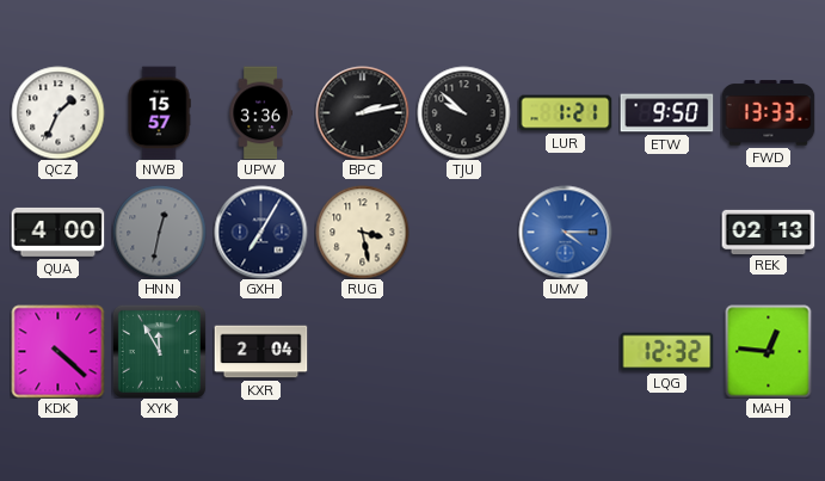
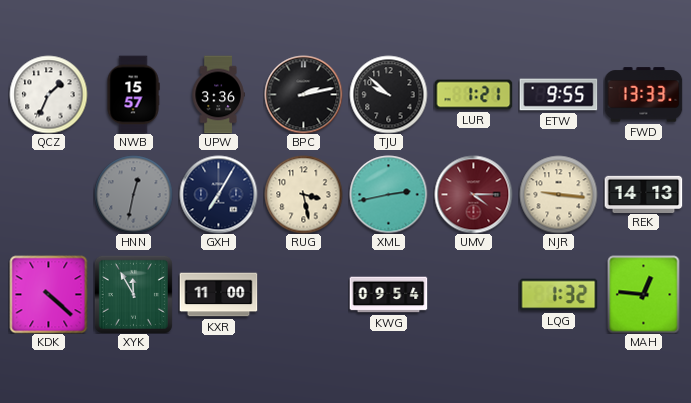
ETW: 9:50 -> 9:55
QUA: 4:00 -> none
XML: none -> 2:43
UMV dial: blue -> burgundy
NJR: none -> 9:16
REK: 02:13 -> 14:13
KXR: 2:04 -> 11:00
KWG: none -> 09:54
LQG: 12:32 -> 1:32
